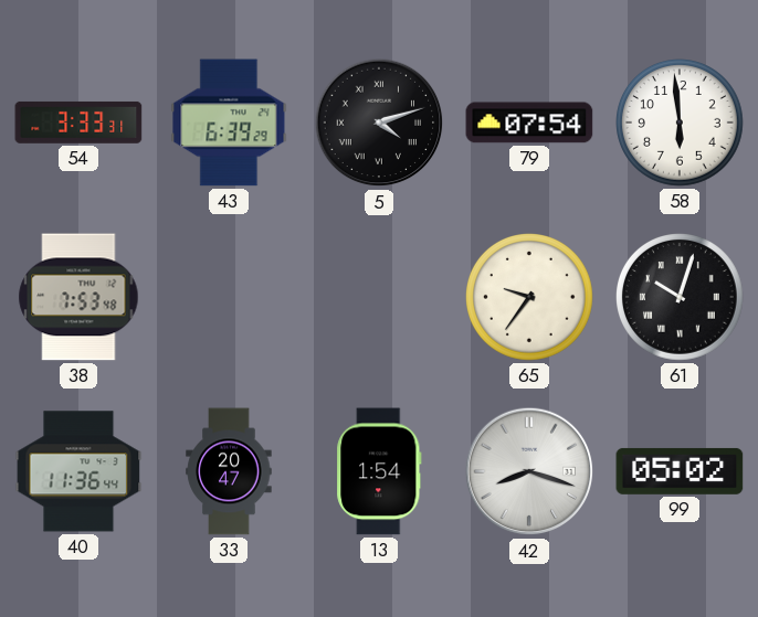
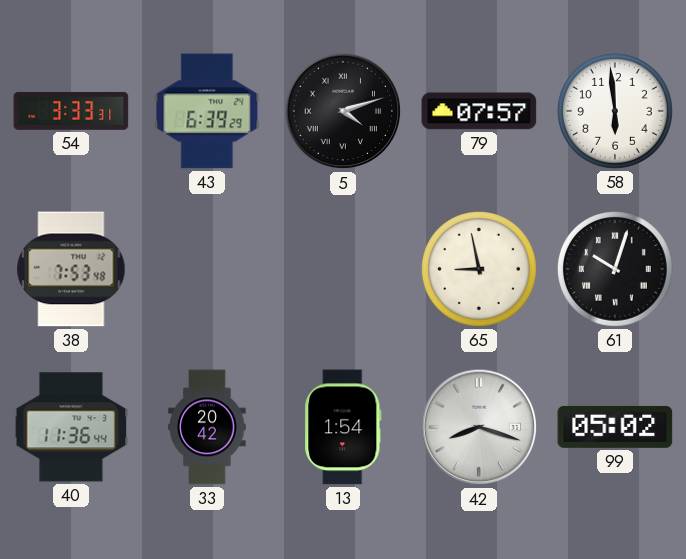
79: 07:54 -> 07:57
65: 9:36 -> 8:58
33: 20:47 -> 20:42
